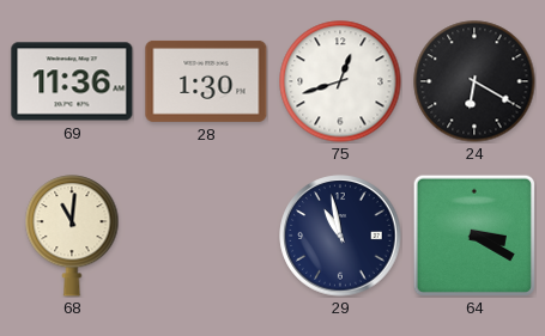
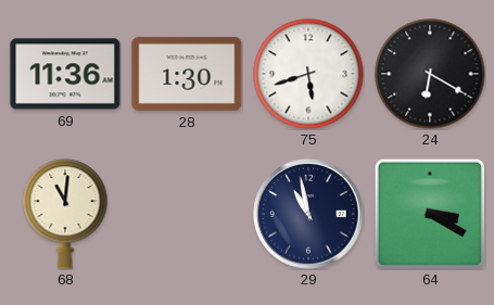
75: 12:42 -> 5:42
